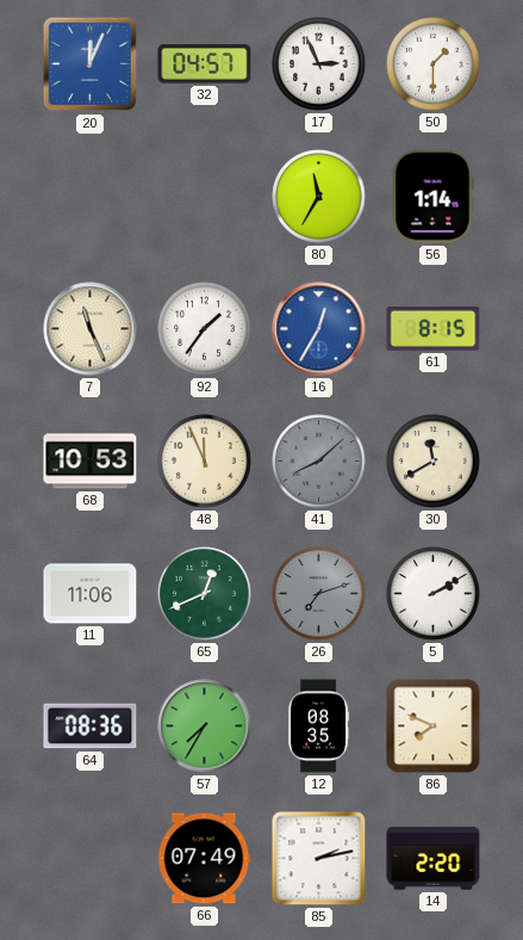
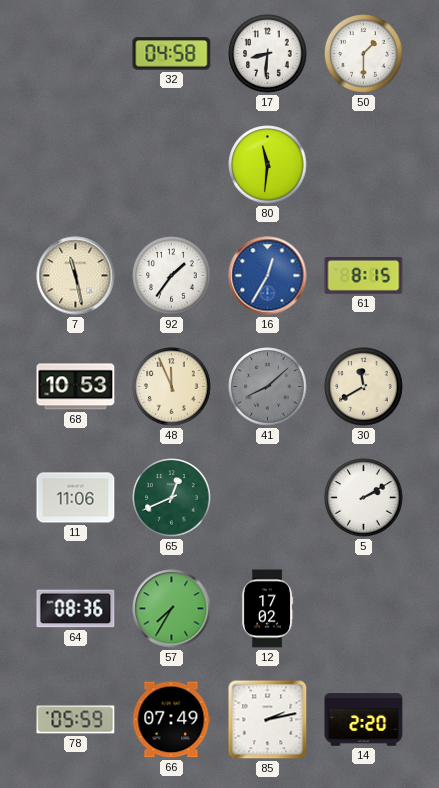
20: 12:04 -> none
32: 04:57 -> 04:58
17: 2:56 -> 8:31
80: 11:35 -> 11:31
56: 1:14 -> none
7: 11:26 -> 11:28
26: 7:12 -> none
12: 08:35 -> 17:02
86: 7:49 -> none
78: none -> 05:59
